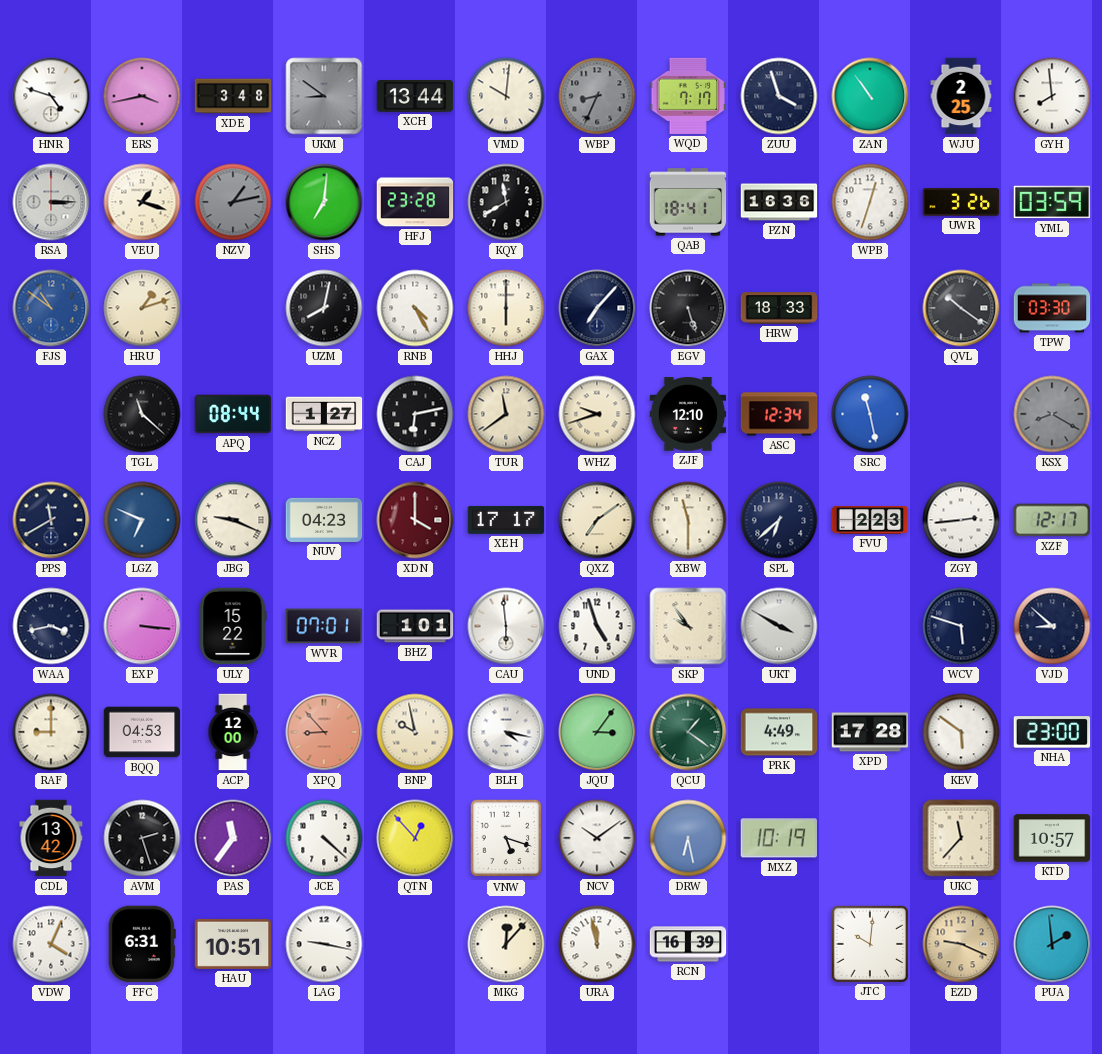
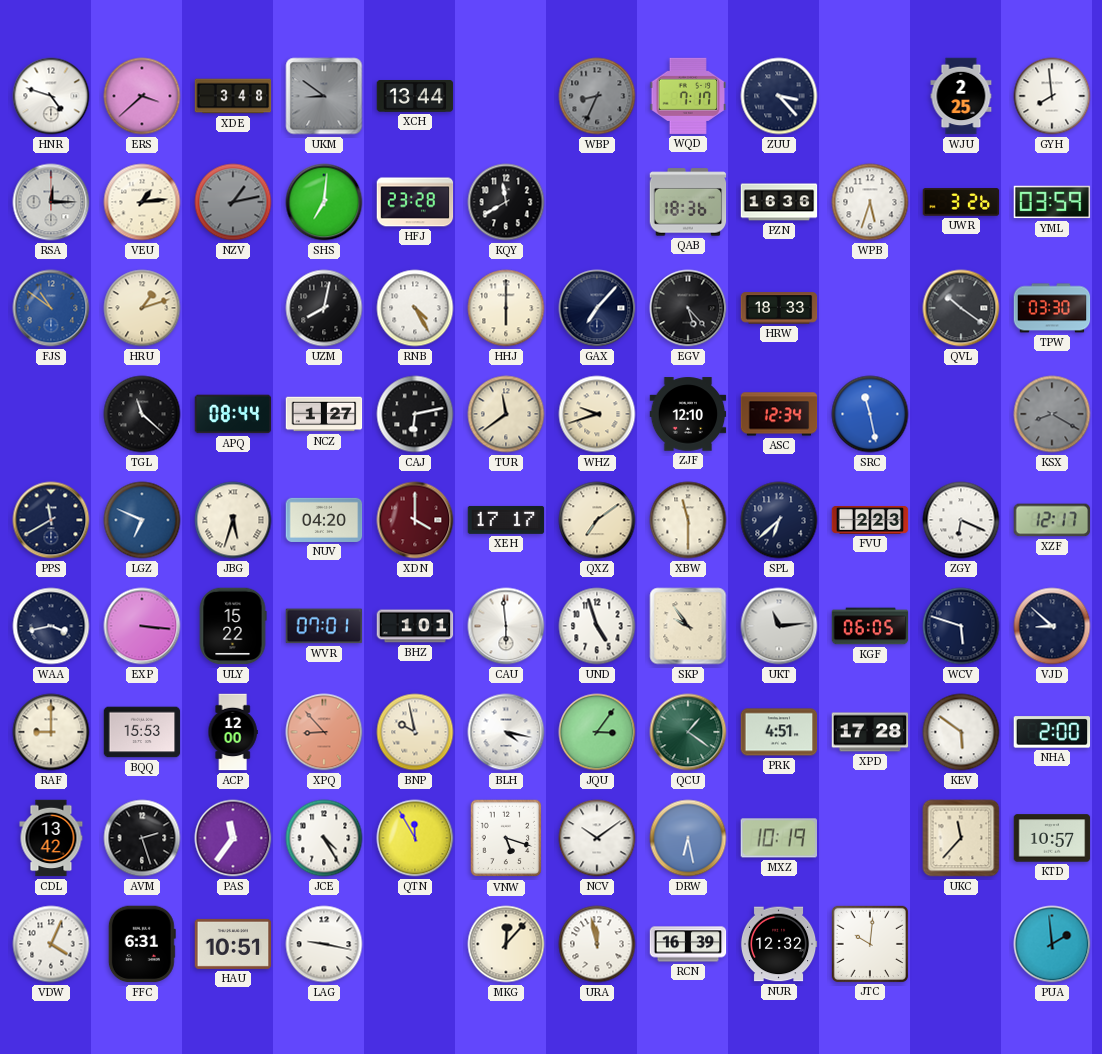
ERS: 3:43 -> 3:38
VMD: 10:01 -> none
ZUU: 3:57 -> 3:23
ZAN: 10:54 -> none
RSA: 3:15 -> 12:15
VEU: 1:18 -> 1:14
QAB: 18:41 -> 18:36
WPB: 12:33 -> 5:33
EGV: 5:27 -> 5:23
JBG: 9:19 -> 5:33
NUV: 04:23 -> 04:20
ZGY: 2:44 -> 6:19
UKT: 3:50 -> 11:14
KGF: none -> 06:05
BQQ: 04:53 -> 15:53
PRK: 4:49 -> 4:51
NHA: 23:00 -> 2:00
JCE: 4:22 -> 4:25
QTN: 12:53 -> 11:55
NUR: none -> 12:32
EZD: 9:19 -> none
